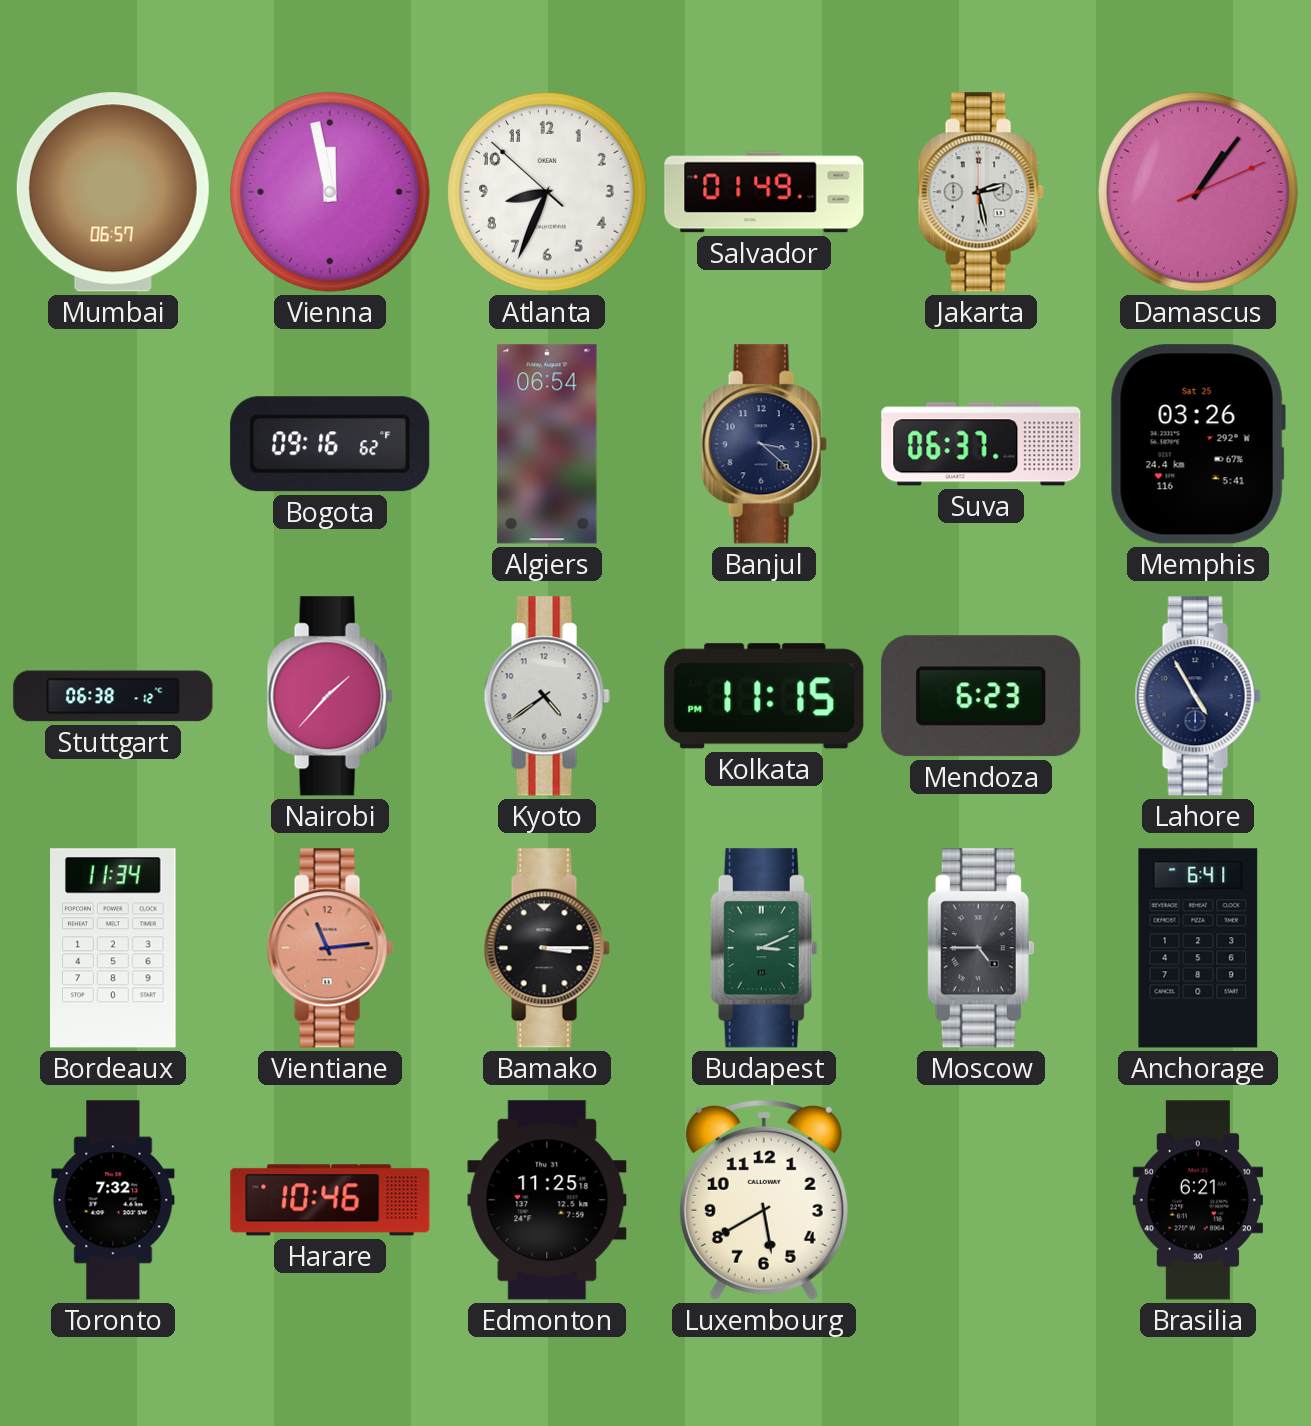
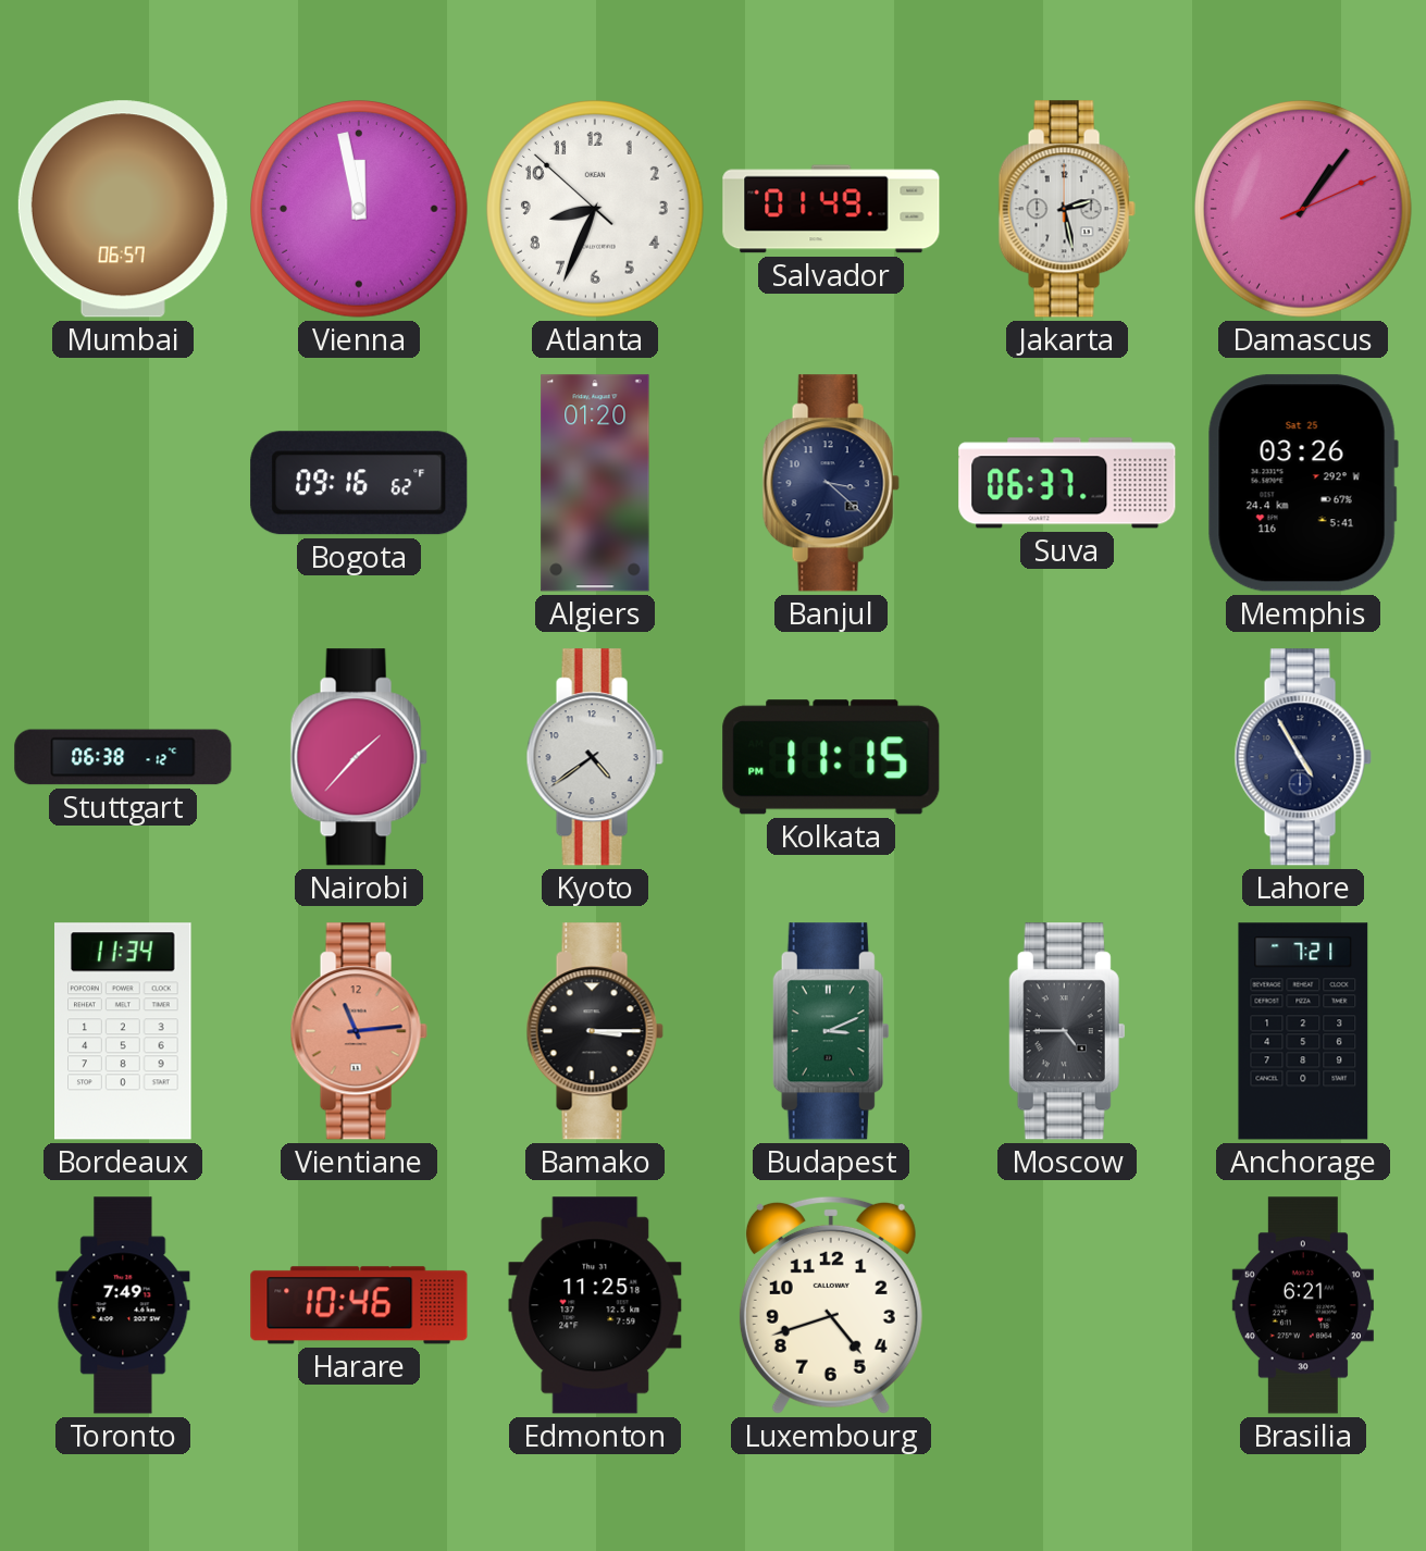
Algiers: 06:54 -> 01:20
Mendoza: 6:23 -> none
Anchorage: 6:41 -> 7:21
Toronto: 7:32 -> 7:49
Luxembourg: 5:40 -> 4:42
